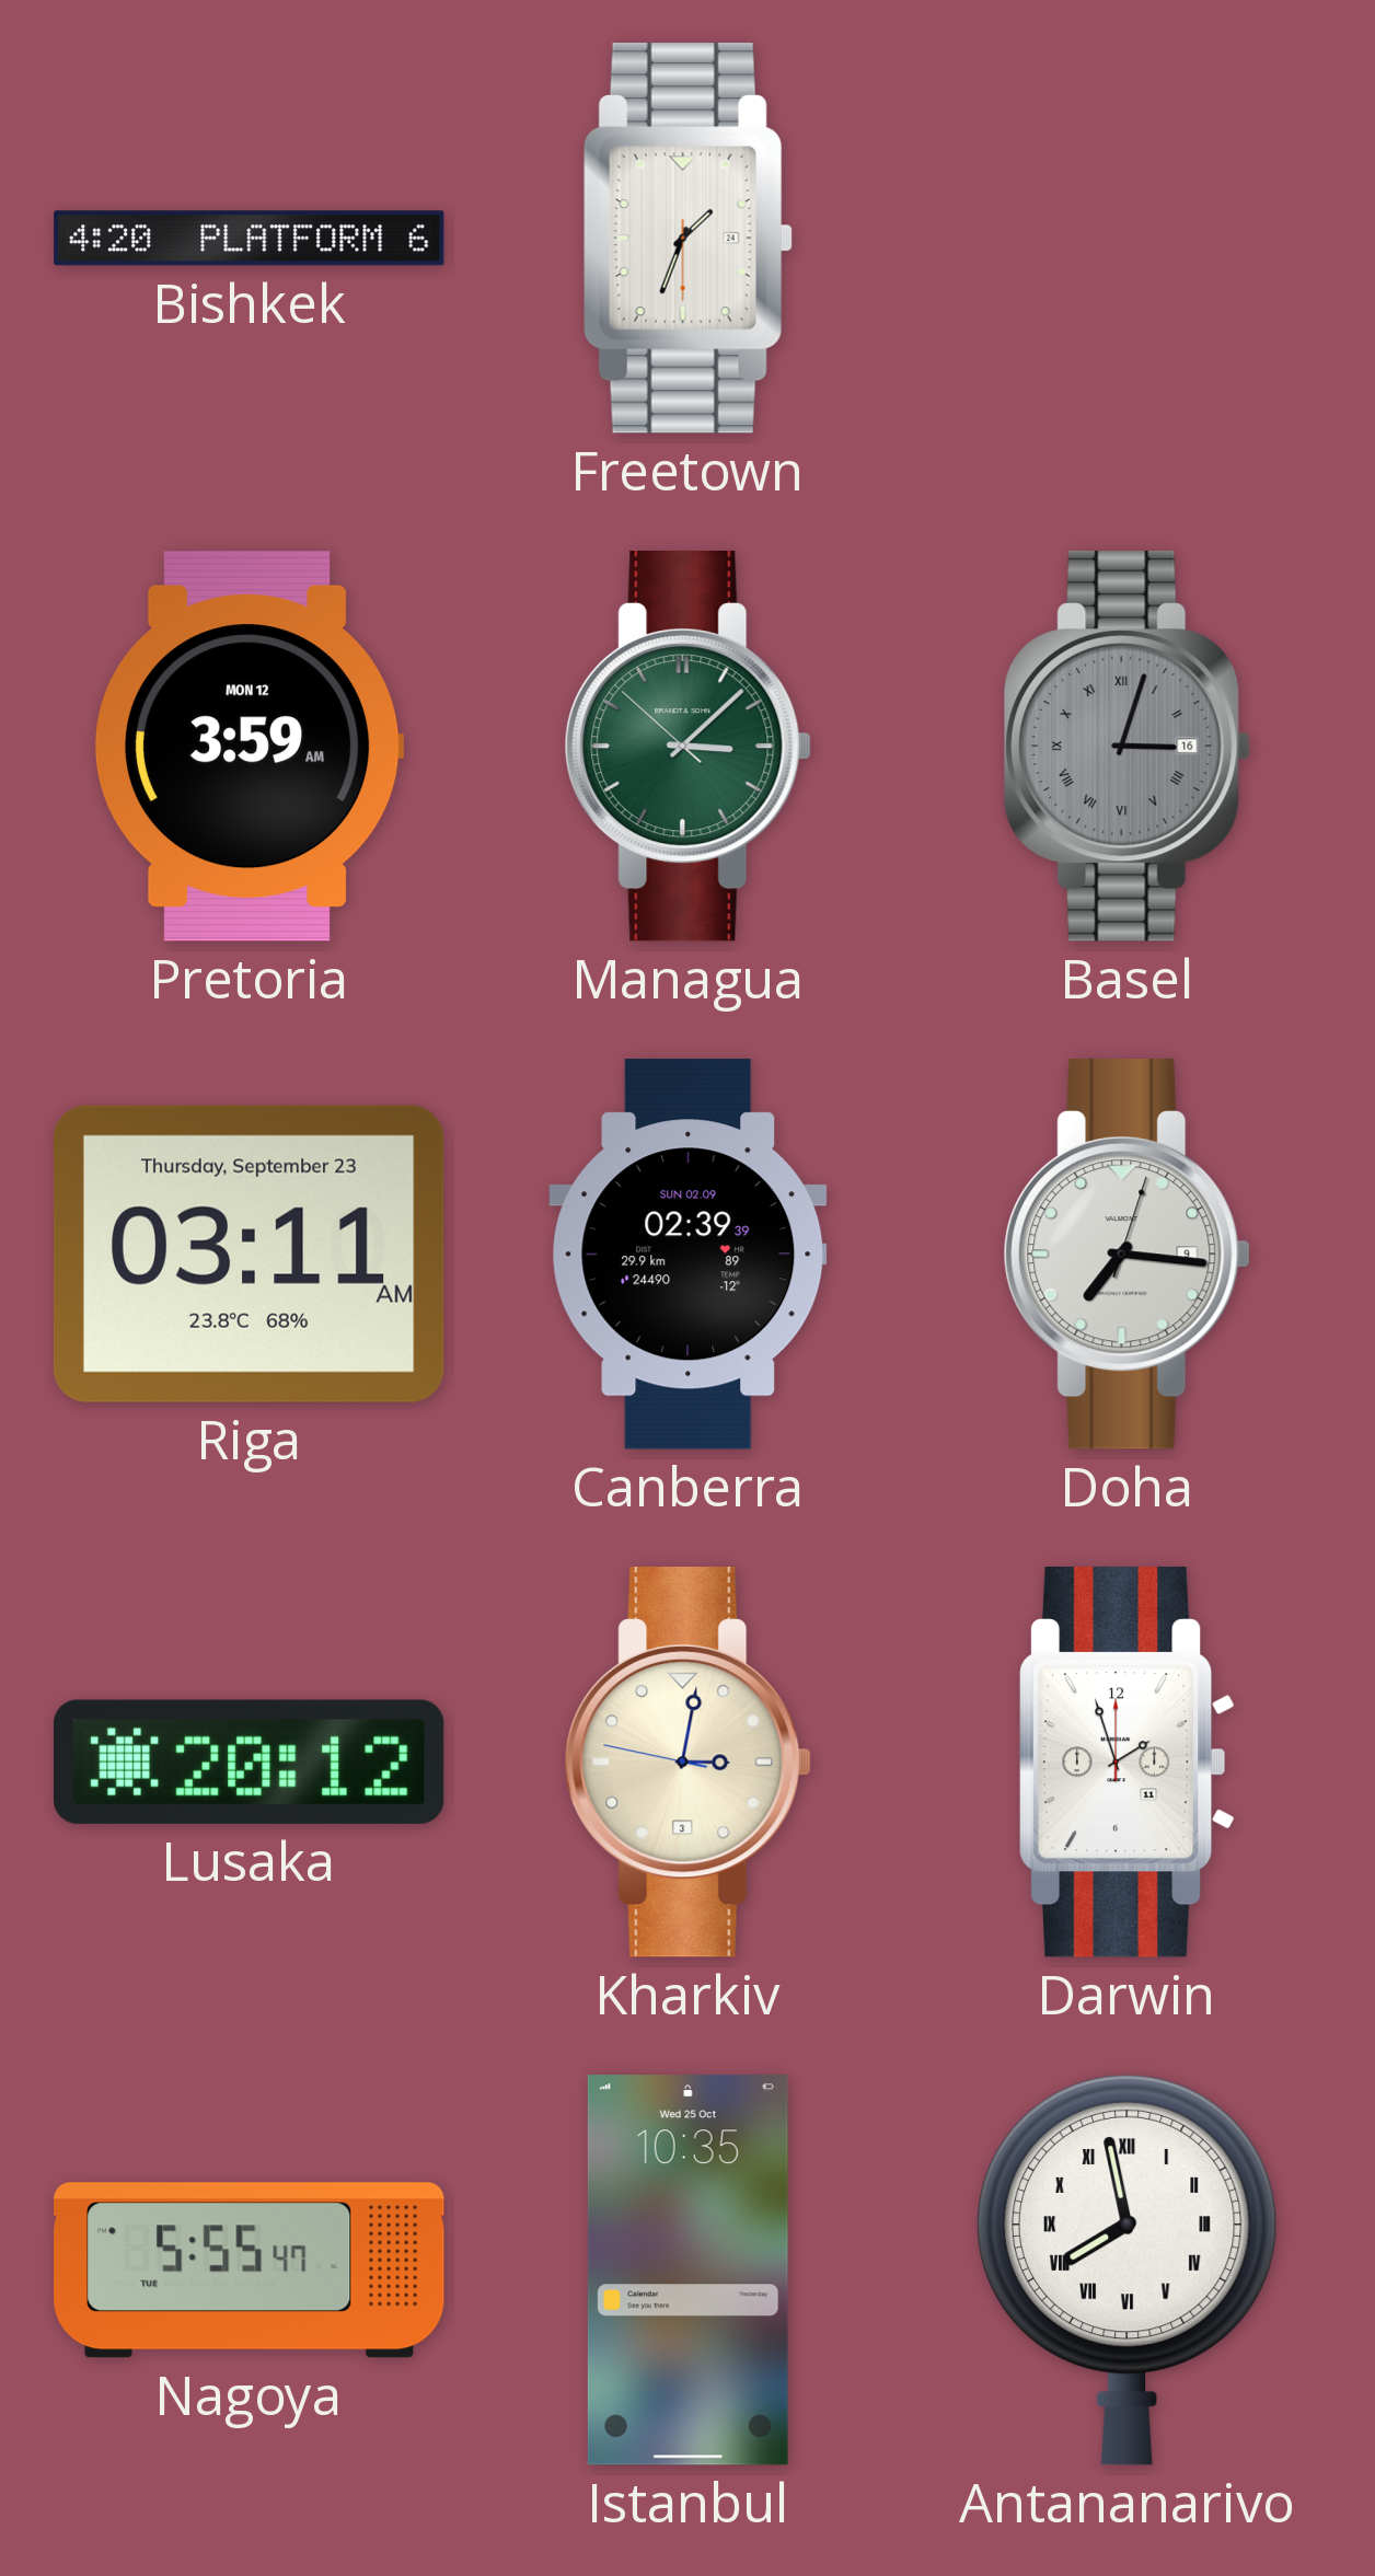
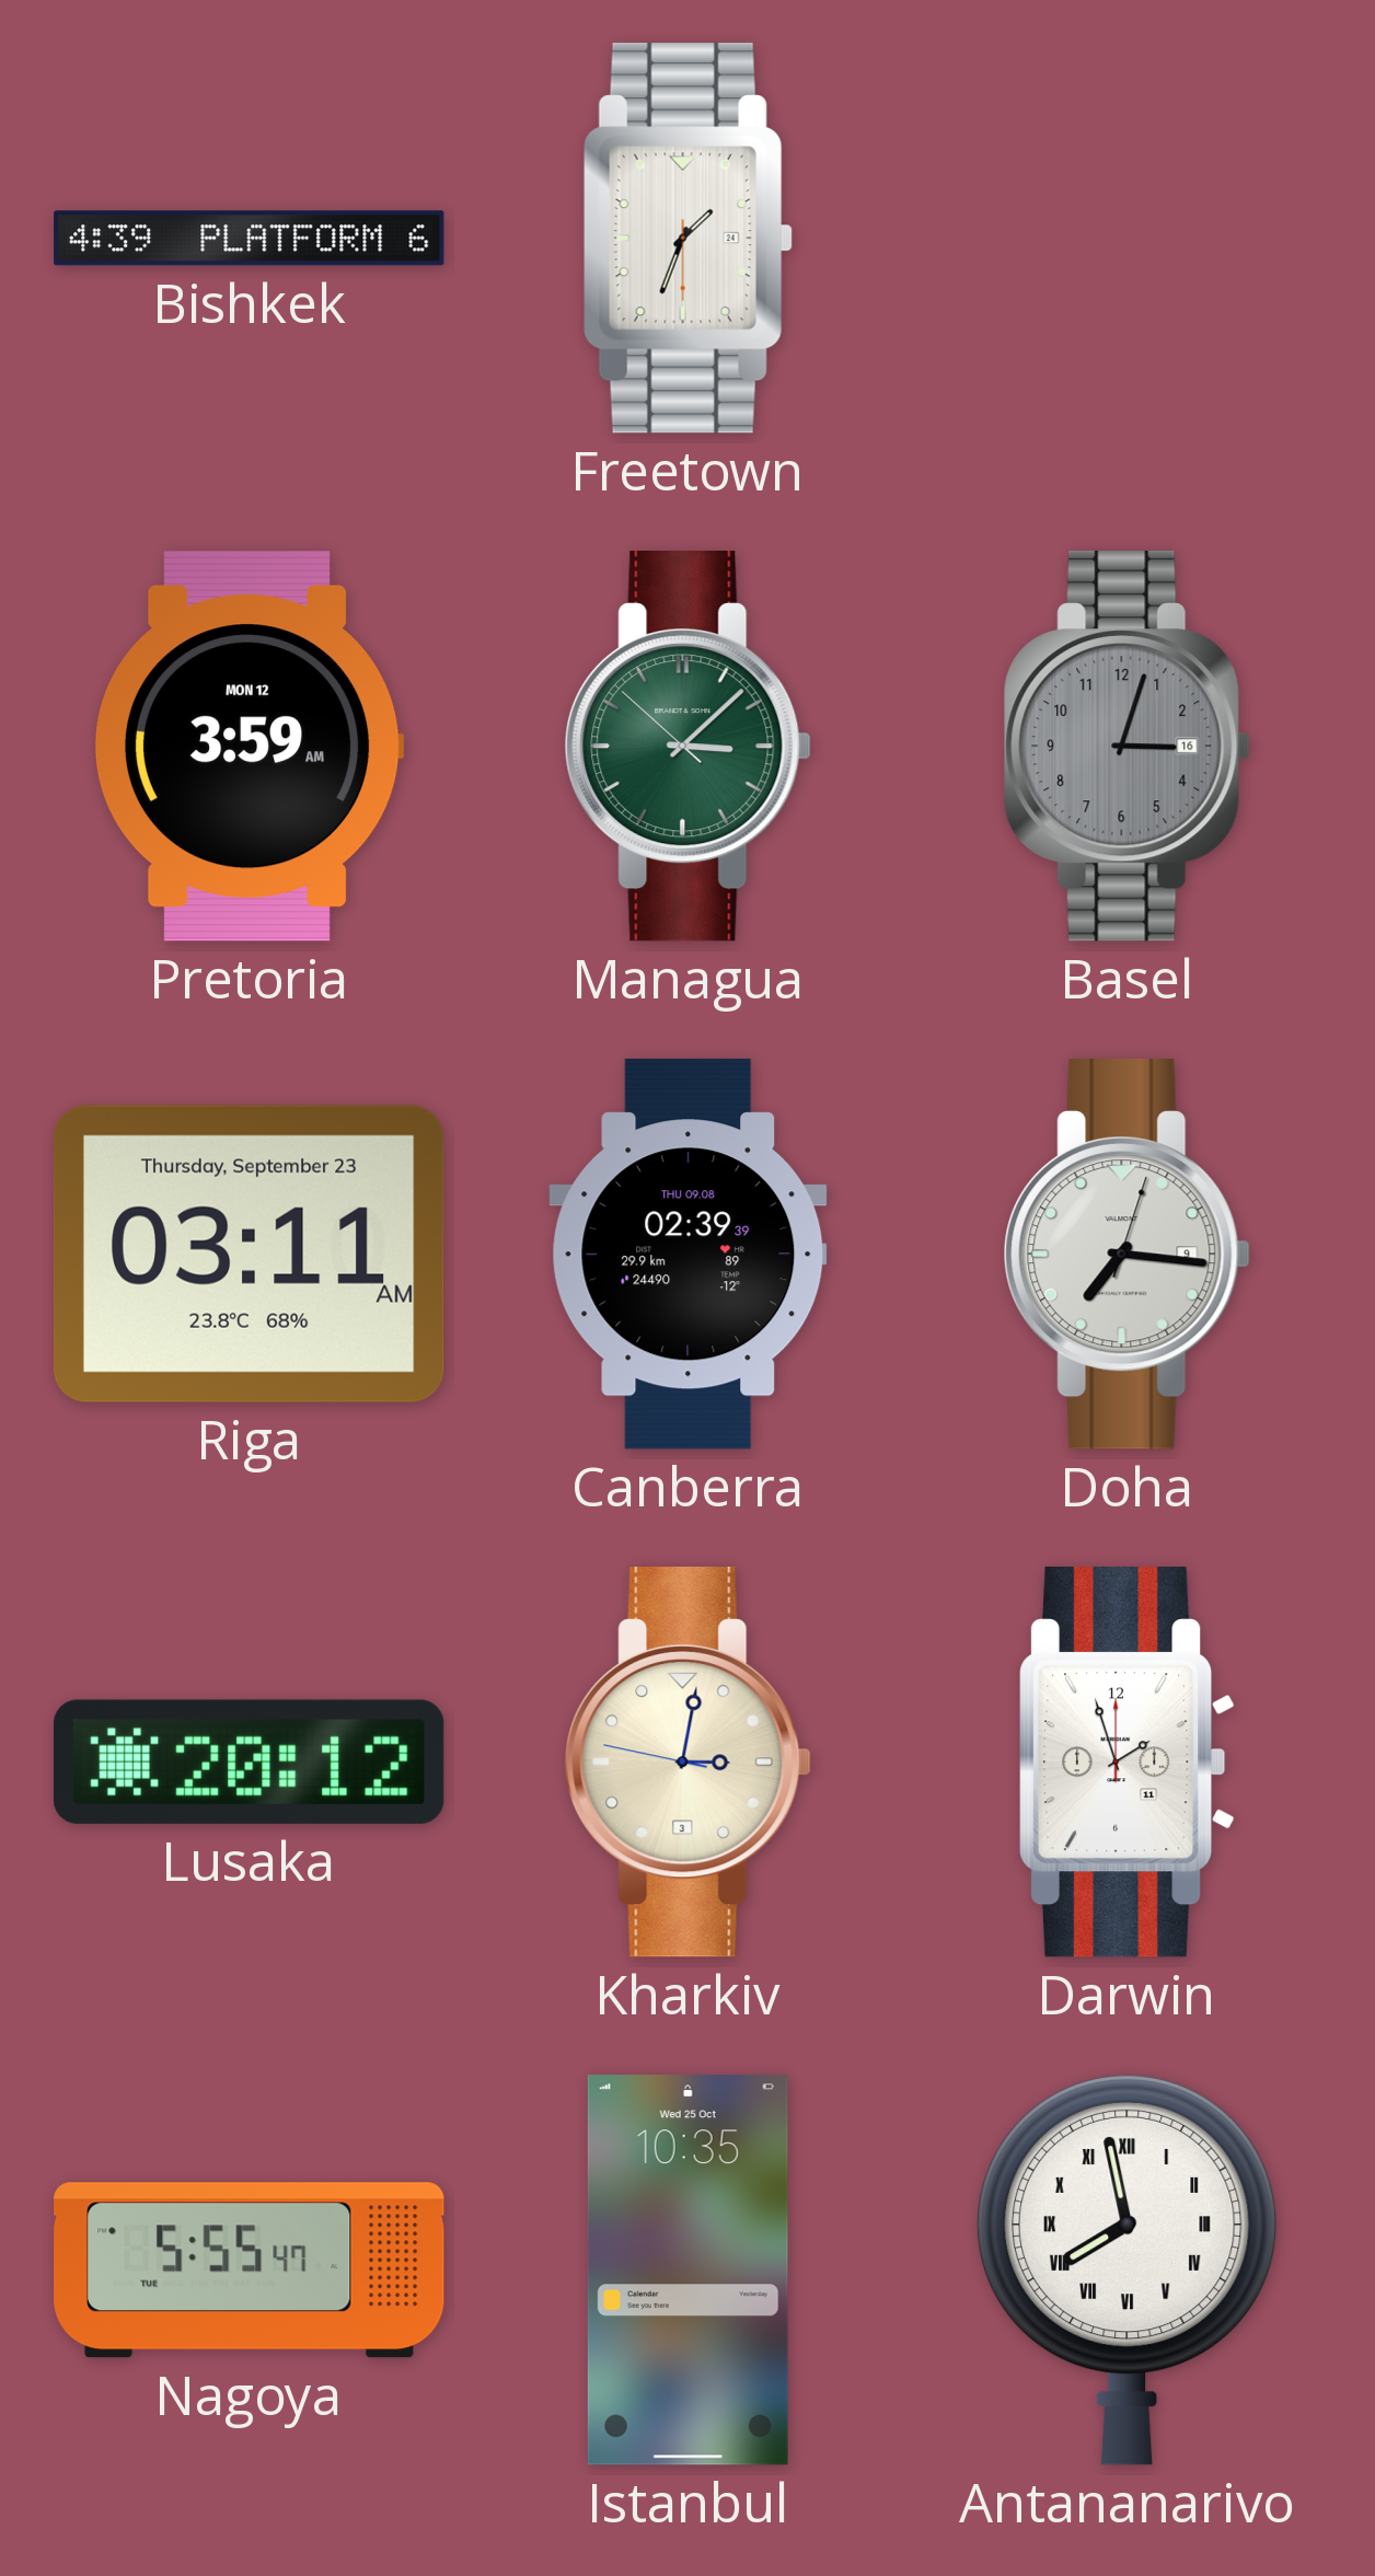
Bishkek: 4:20 -> 4:39
Basel numerals: Roman -> Arabic
Canberra date: SUN 02.09 -> THU 09.08
